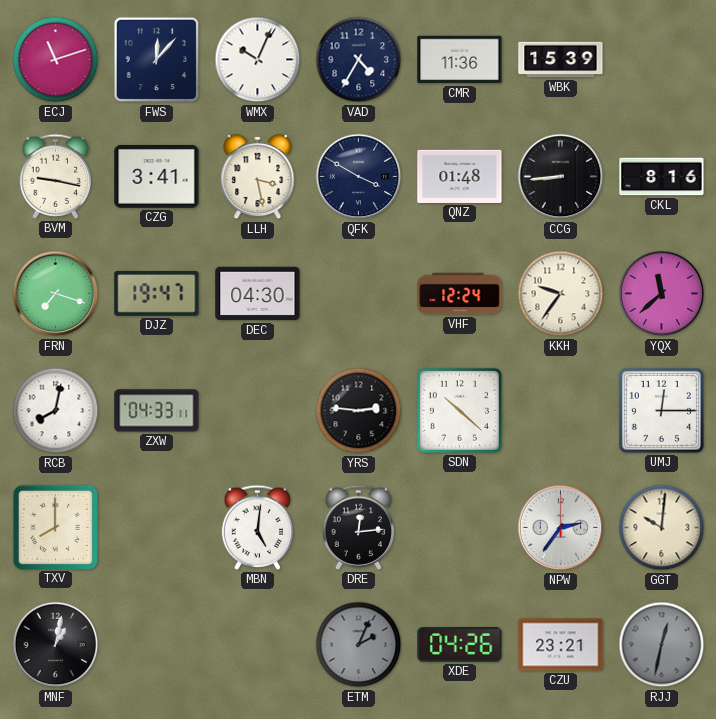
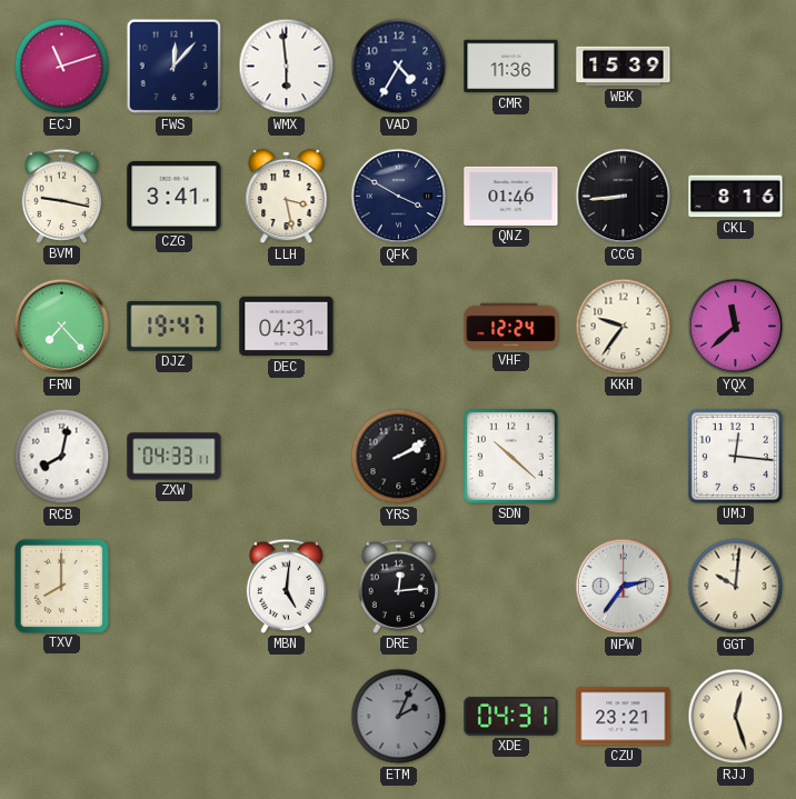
WMX: 10:04 -> 5:59
QNZ: 01:48 -> 01:46
FRN: 7:18 -> 7:23
DEC: 04:30 -> 04:31
YRS: 2:46 -> 2:10
UMJ: 12:15 -> 12:16
MNF: 1:02 -> none
XDE: 04:26 -> 04:31
RJJ: 12:32 -> 12:27
RJJ dial: grey -> cream
